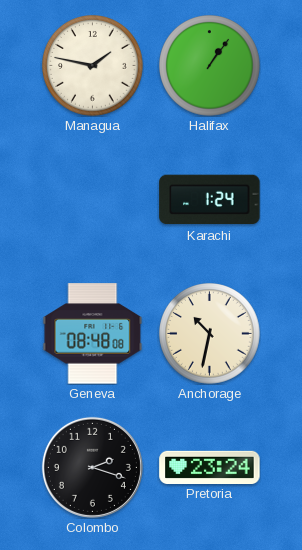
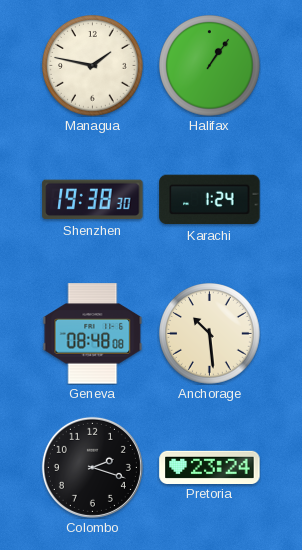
Shenzhen: none -> 19:38
Anchorage: 10:32 -> 10:29
